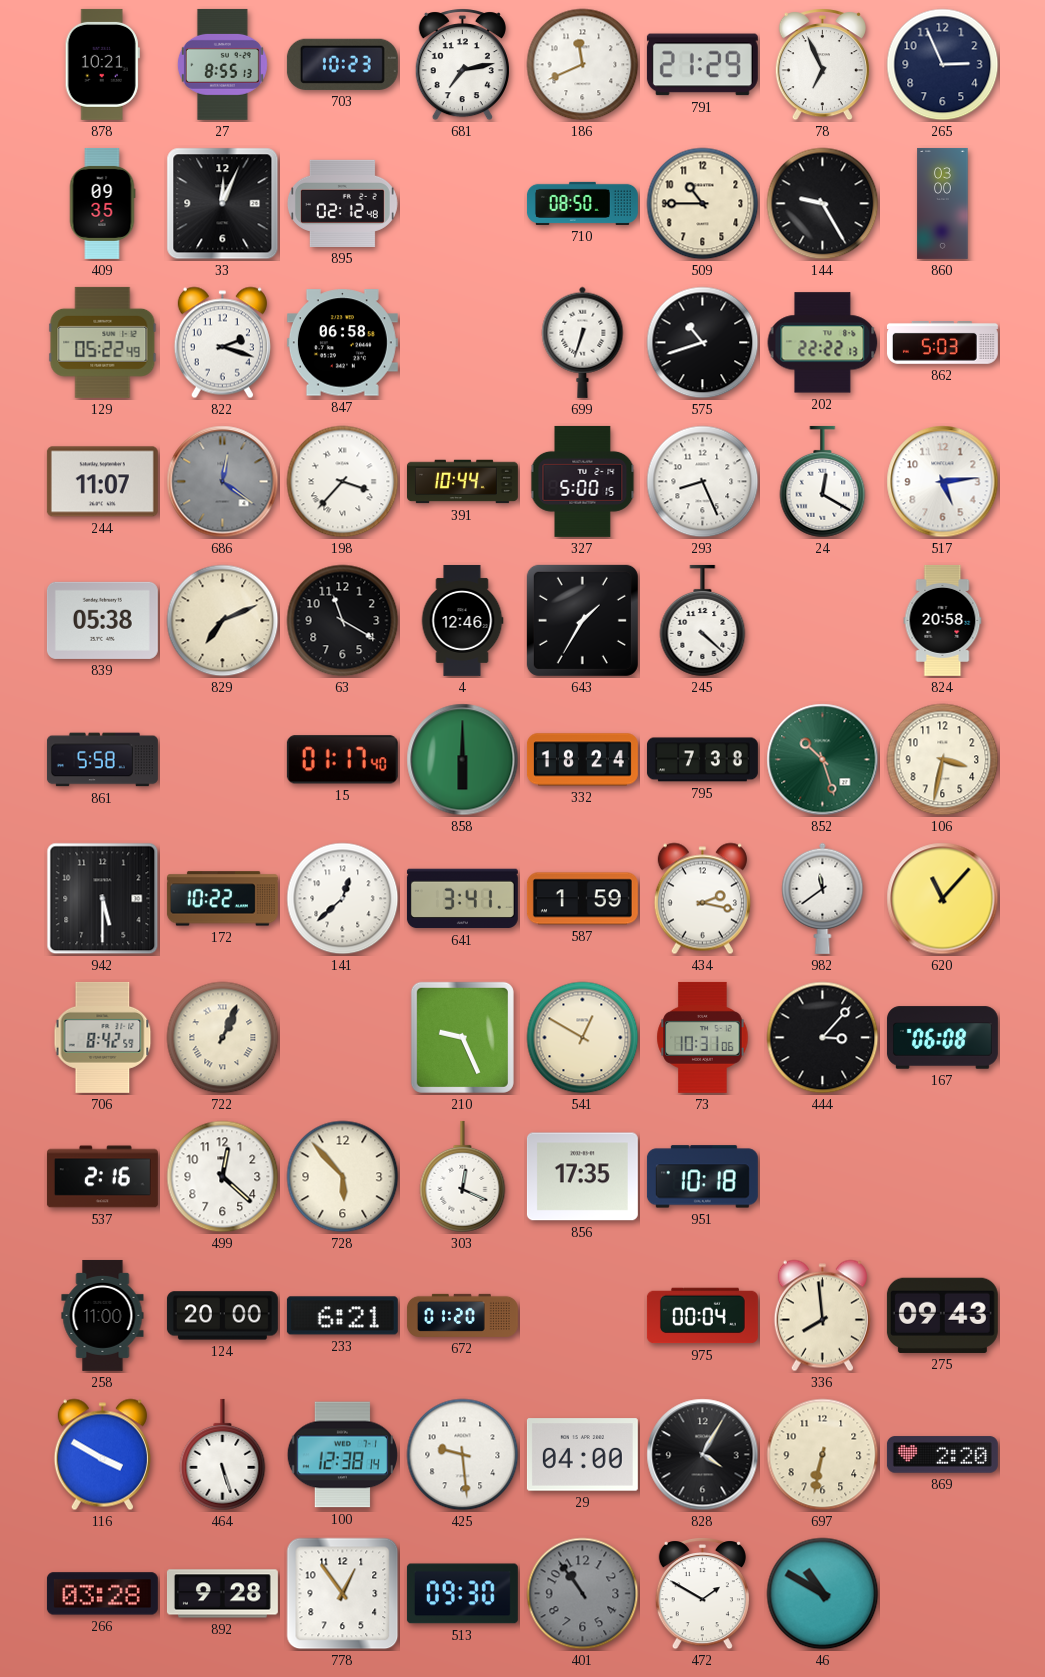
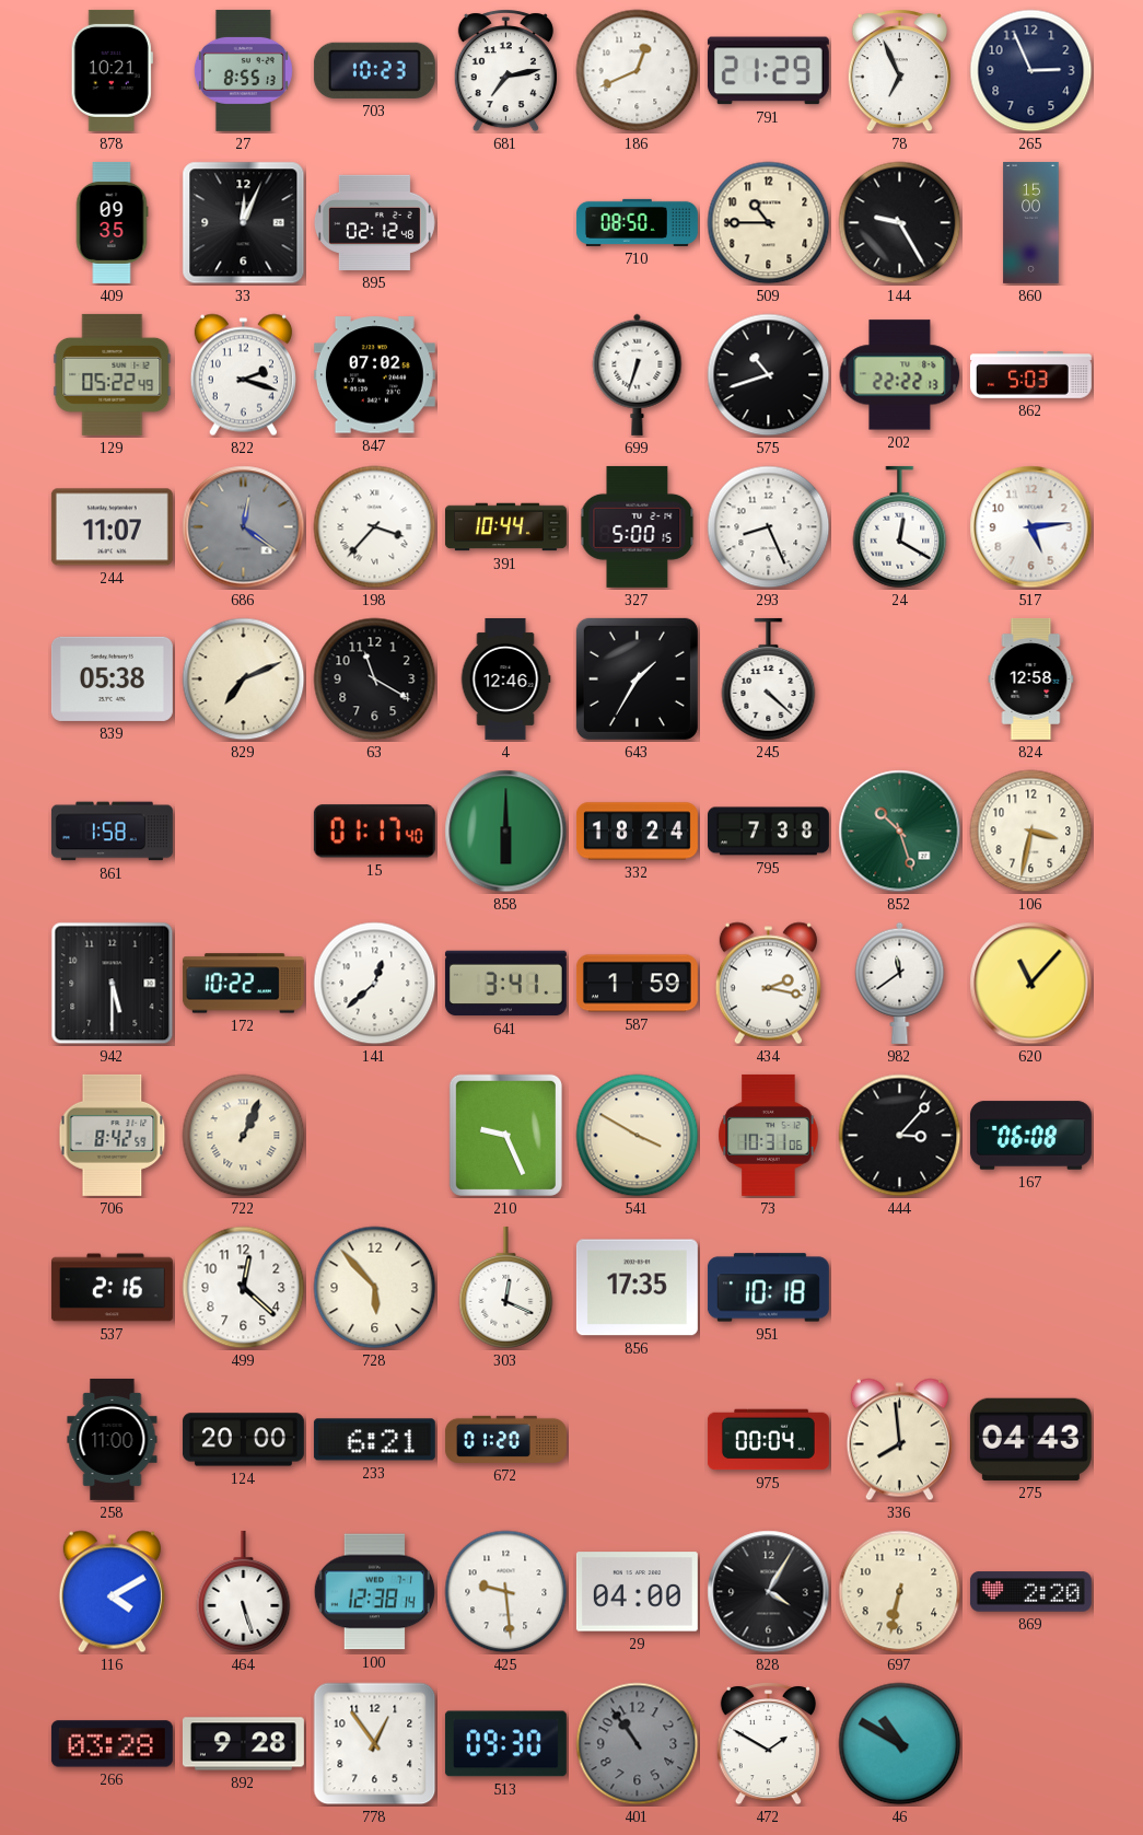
186: 11:41 -> 12:41
860: 03:00 -> 15:00
847: 06:58 -> 07:02
824: 20:58 -> 12:58
861: 5:58 -> 1:58
541: 12:50 -> 3:50
275: 09:43 -> 04:43
116: 3:50 -> 4:10
